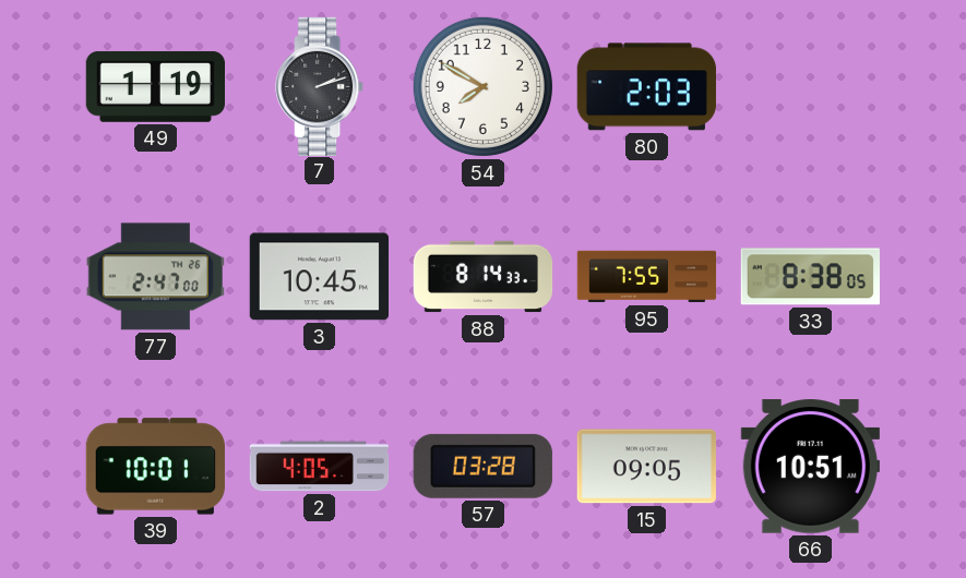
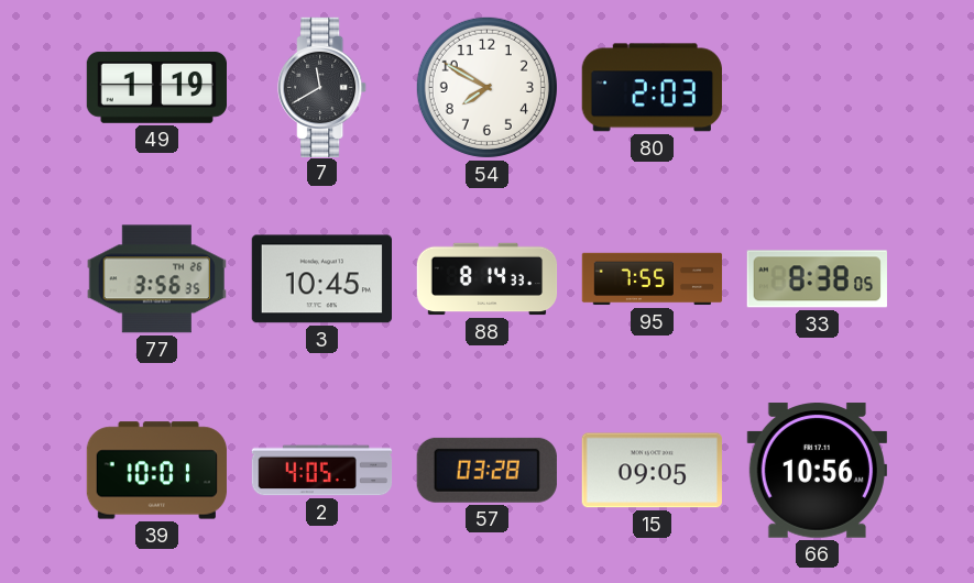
7: 2:12 -> 11:40
77: 2:47 -> 3:56
66: 10:51 -> 10:56
